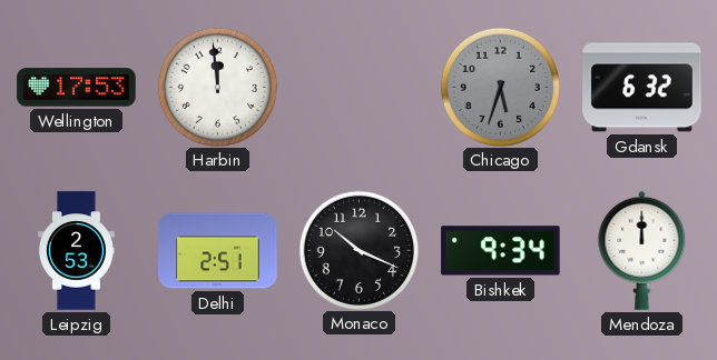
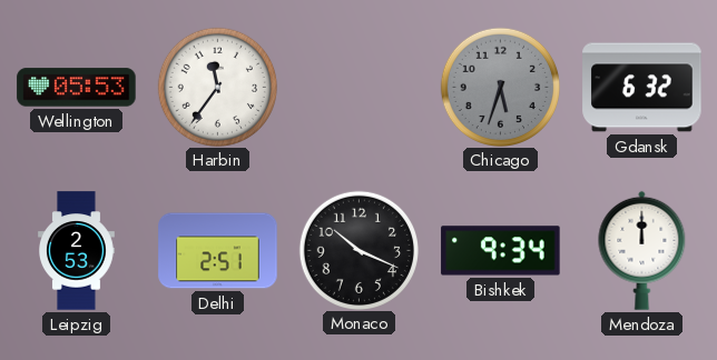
Wellington: 17:53 -> 05:53
Harbin: 11:59 -> 11:36
